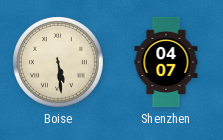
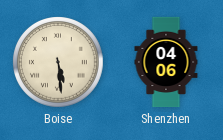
Shenzhen: 04:07 -> 04:06
